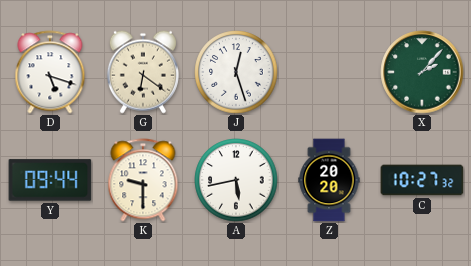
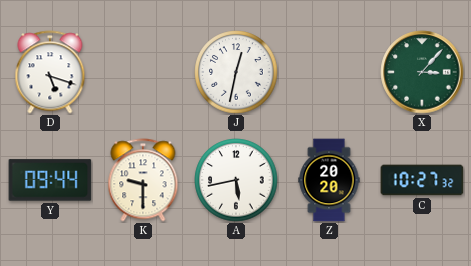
G: 6:21 -> none
J: 12:27 -> 12:32
X: 2:07 -> 3:07
